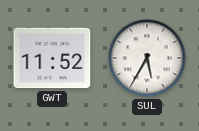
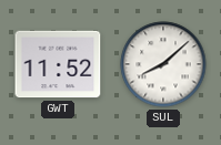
SUL: 5:35 -> 8:08
